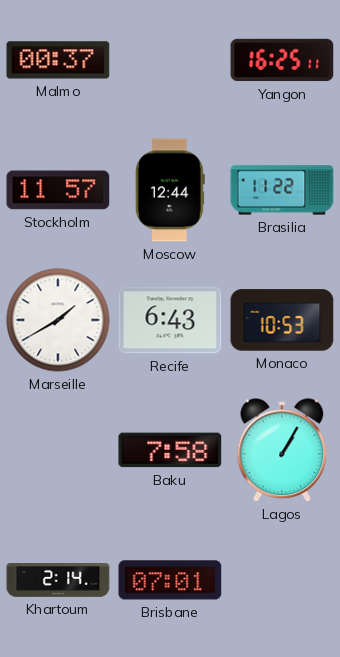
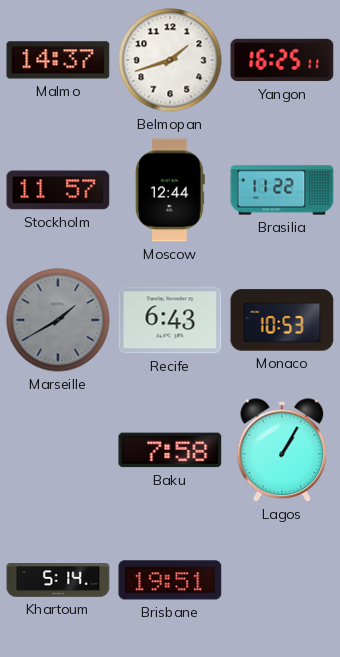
Malmo: 00:37 -> 14:37
Belmopan: none -> 1:42
Marseille dial: white -> grey
Khartoum: 2:14 -> 5:14
Brisbane: 07:01 -> 19:51
